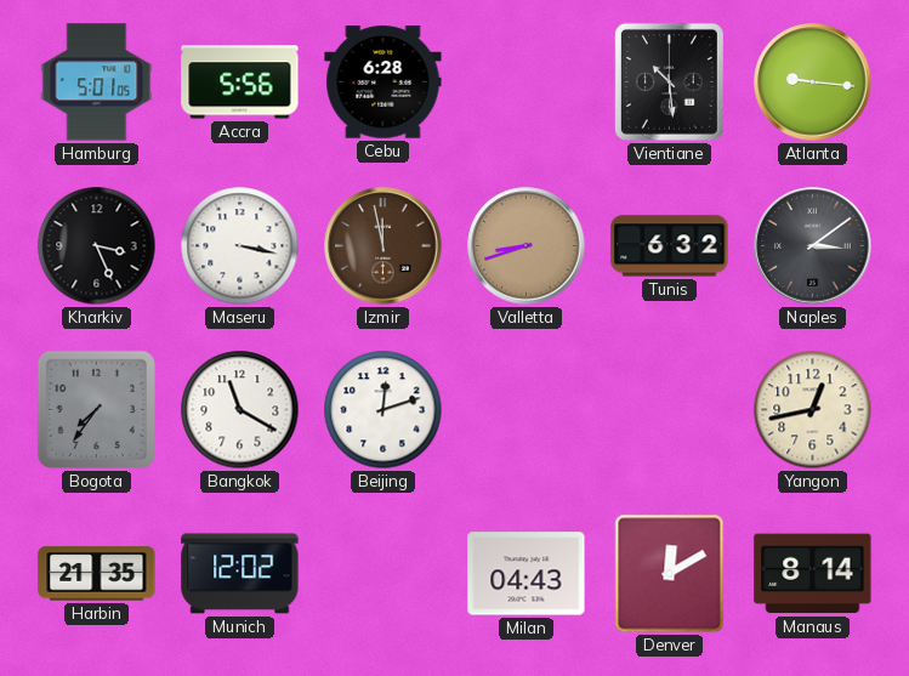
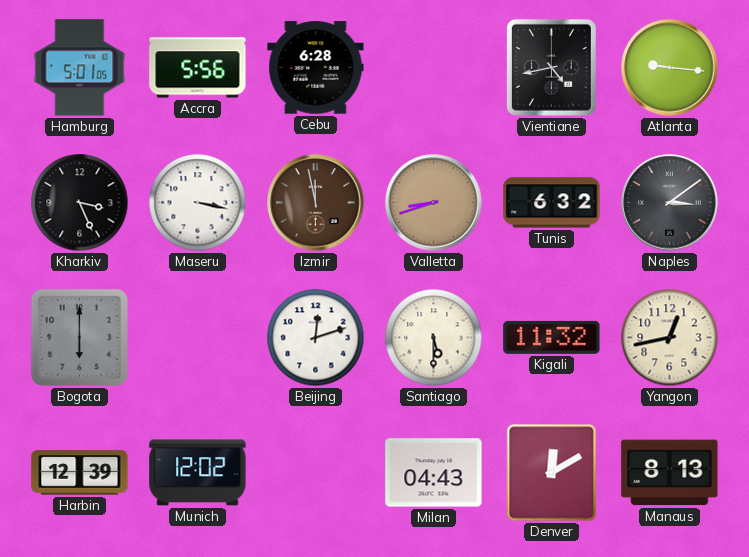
Vientiane: 10:29 -> 4:43
Bogota: 7:36 -> 6:00
Bangkok: 11:20 -> none
Santiago: none -> 5:30
Kigali: none -> 11:32
Harbin: 21:35 -> 12:39
Manaus: 8:14 -> 8:13
